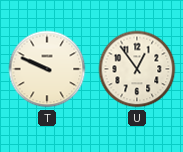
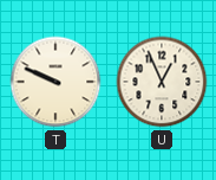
U: 12:54 -> 12:56
